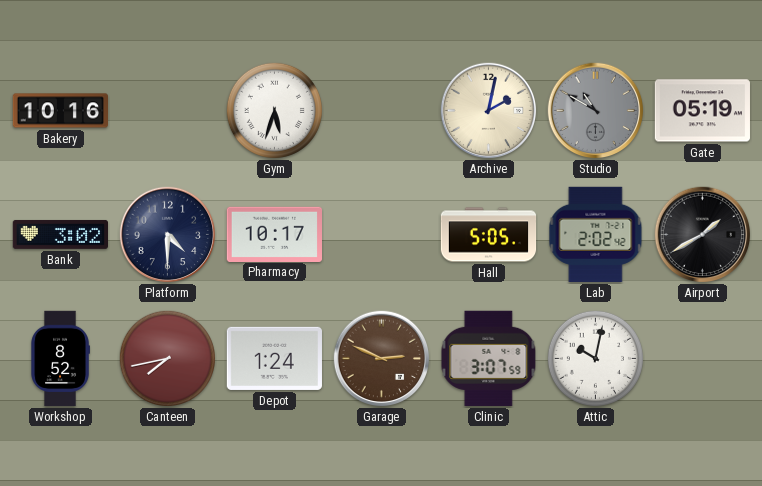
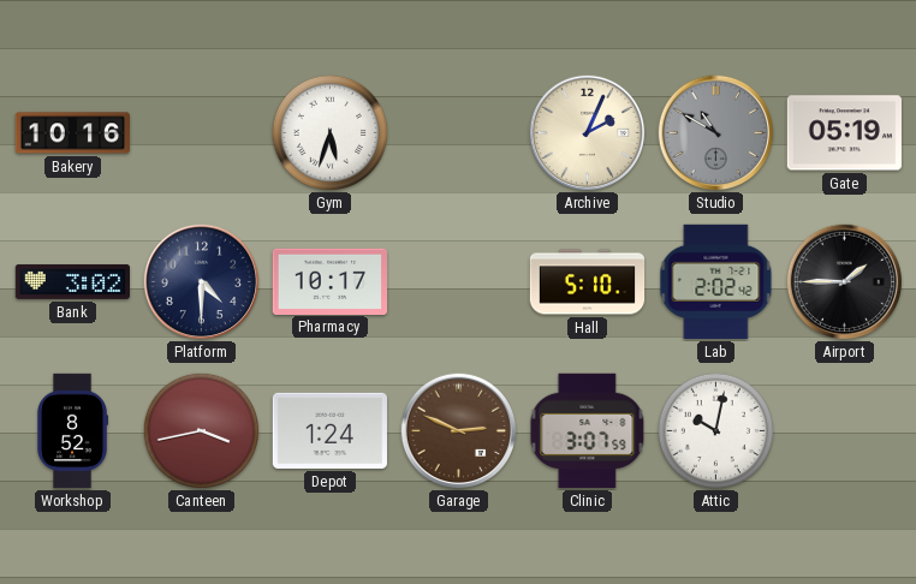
Archive: 2:02 -> 2:04
Hall: 5:05 -> 5:10
Airport: 1:40 -> 1:45
Canteen: 7:43 -> 3:43
